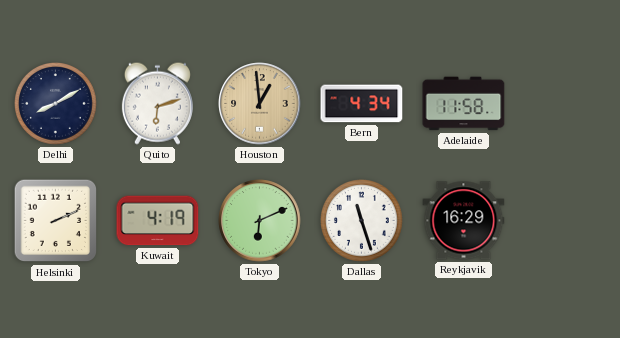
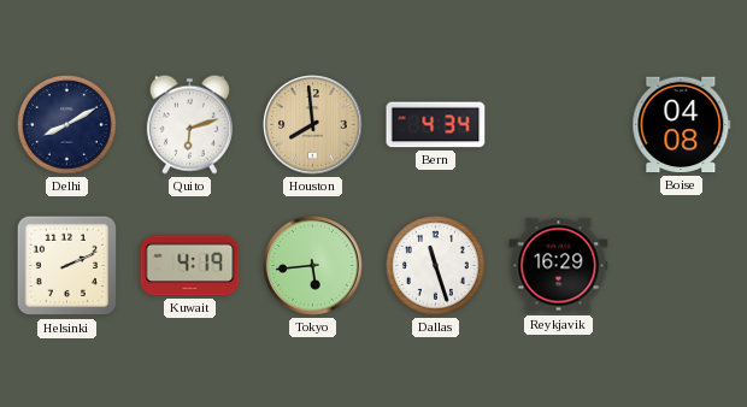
Houston: 12:59 -> 7:59
Adelaide: 11:58 -> none
Boise: none -> 04:08
Tokyo: 6:11 -> 5:44
